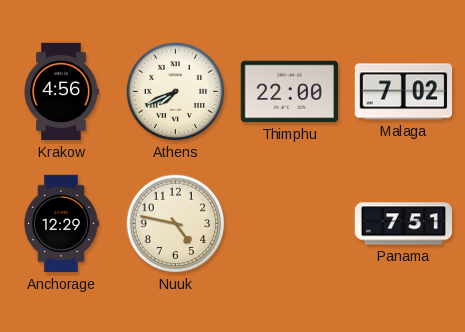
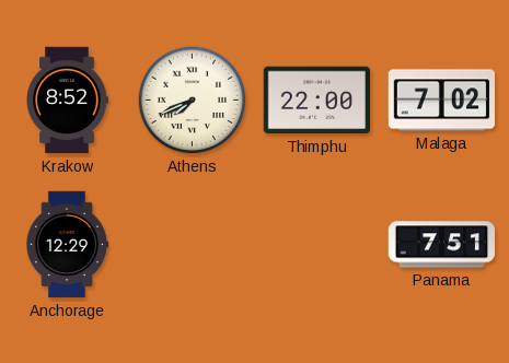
Krakow: 4:56 -> 8:52
Nuuk: 4:47 -> none
